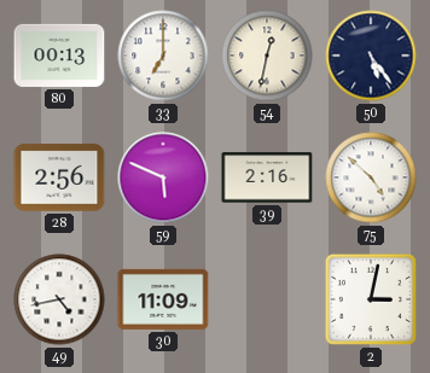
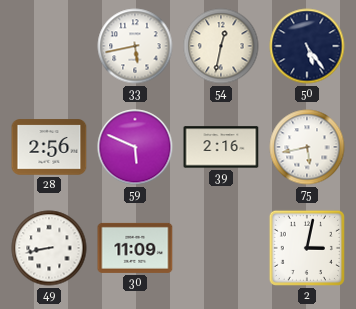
80: 00:13 -> none
33: 7:00 -> 5:43
75: 4:52 -> 5:43
49: 4:43 -> 8:43
